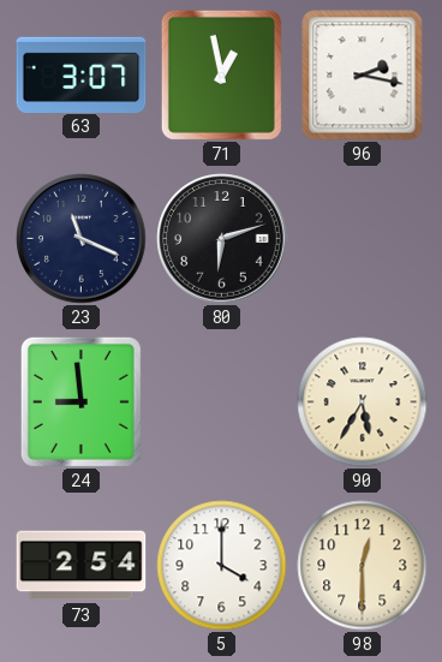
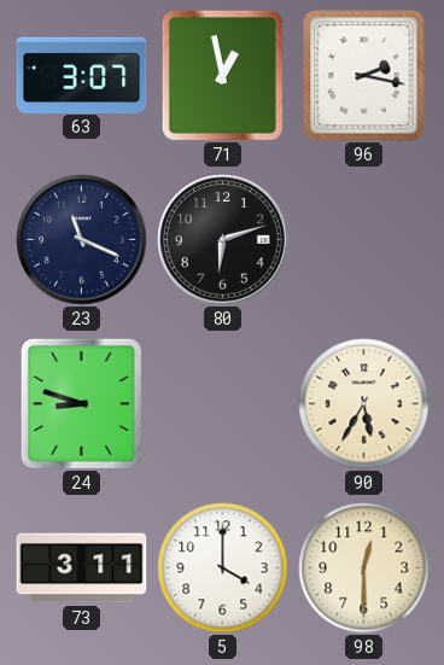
24: 8:59 -> 8:48
73: 2:54 -> 3:11
